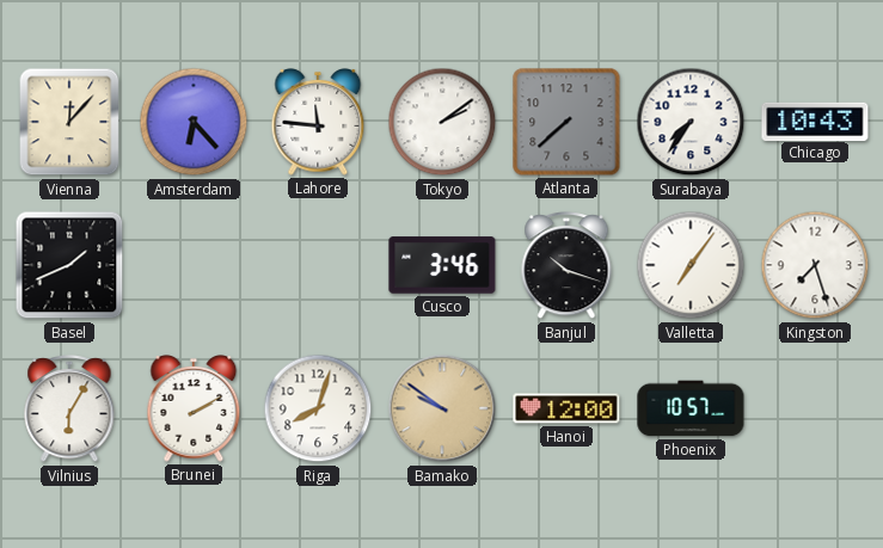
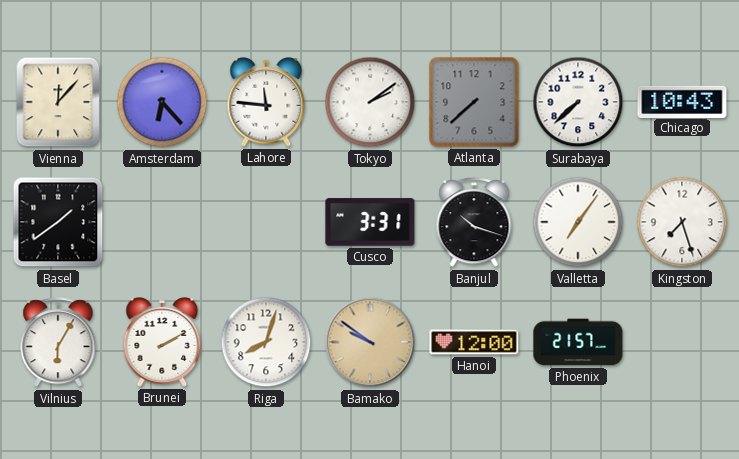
Surabaya: 7:36 -> 7:38
Basel: 1:41 -> 1:39
Cusco: 3:46 -> 3:31
Phoenix: 10:57 -> 21:57
